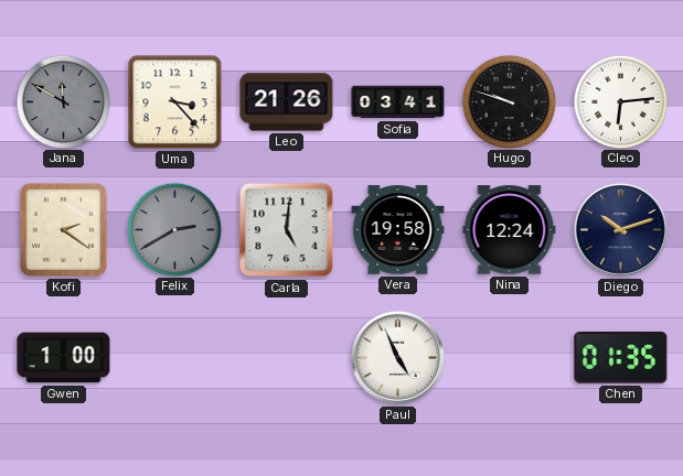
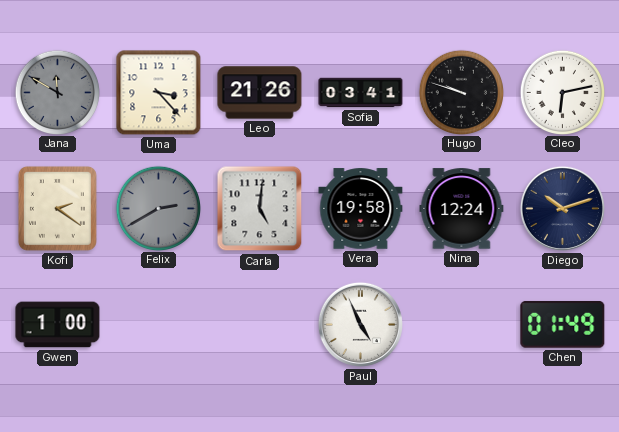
Cleo: 6:14 -> 6:13
Chen: 01:35 -> 01:49
